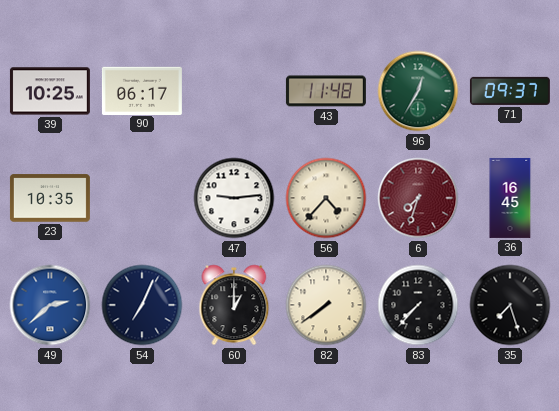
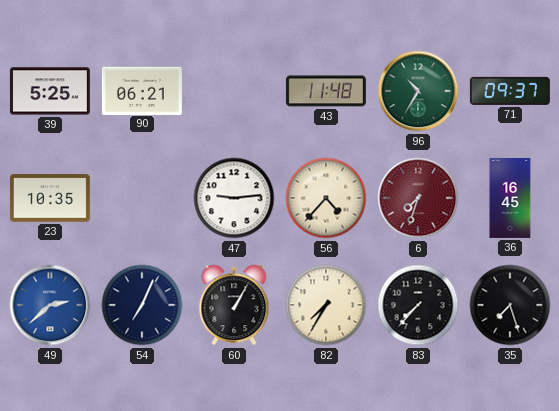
39: 10:25 -> 5:25
90: 06:17 -> 06:21
96: 12:35 -> 10:35
60: 1:00 -> 1:05
82: 7:39 -> 7:35
